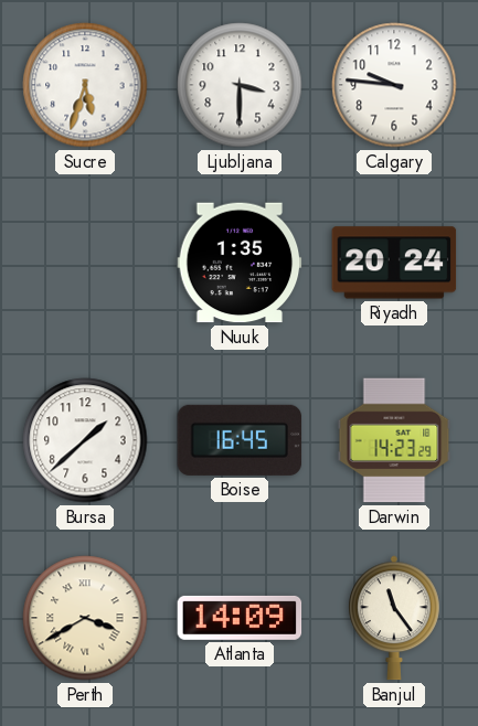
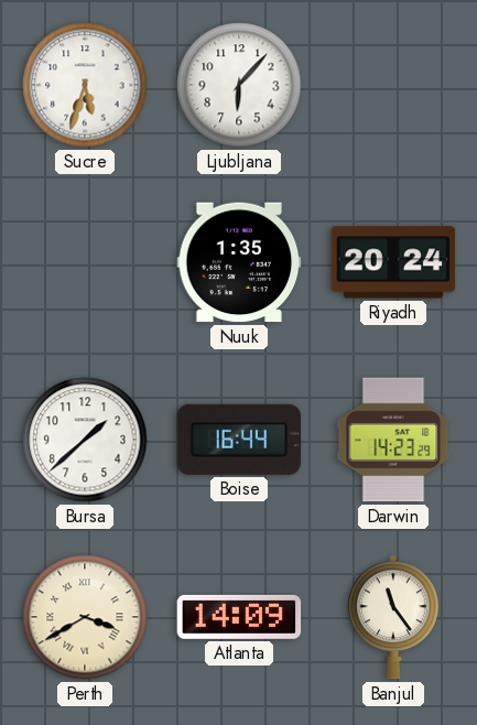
Ljubljana: 3:30 -> 6:07
Calgary: 9:46 -> none
Boise: 16:45 -> 16:44
